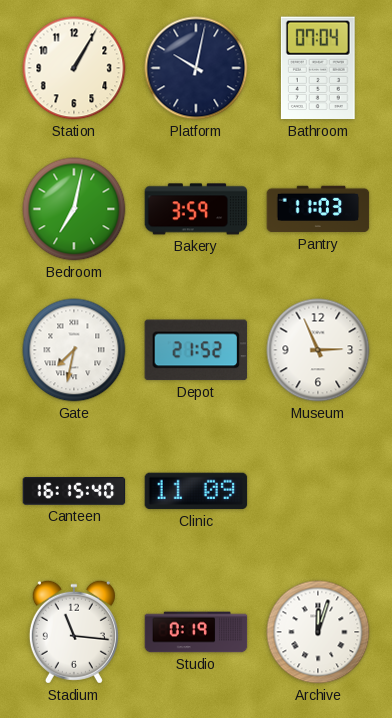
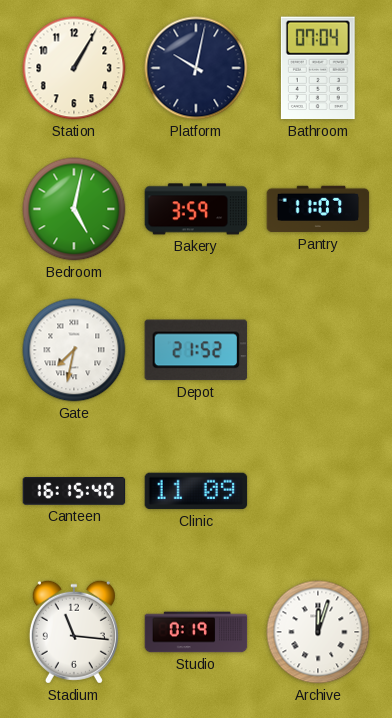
Bedroom: 7:02 -> 5:02
Pantry: 11:03 -> 11:07
Museum: 2:56 -> none
